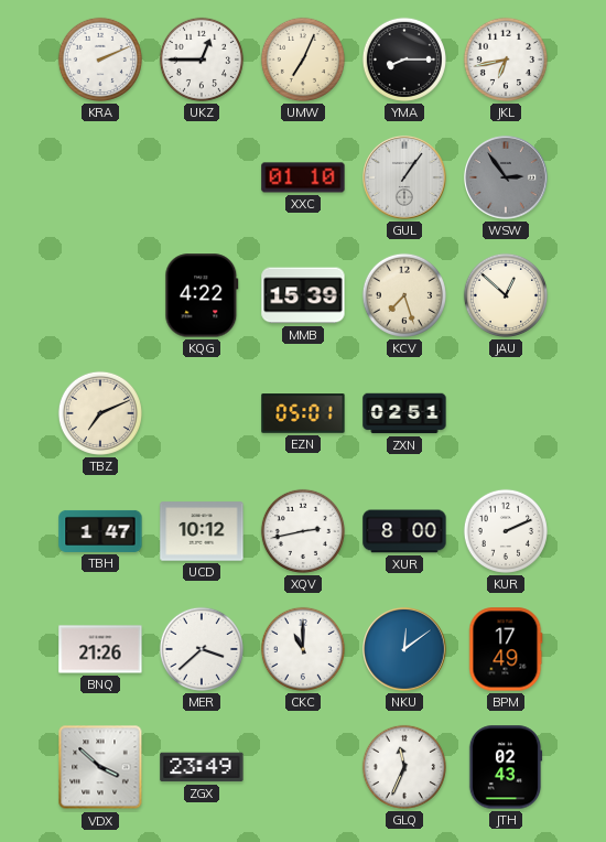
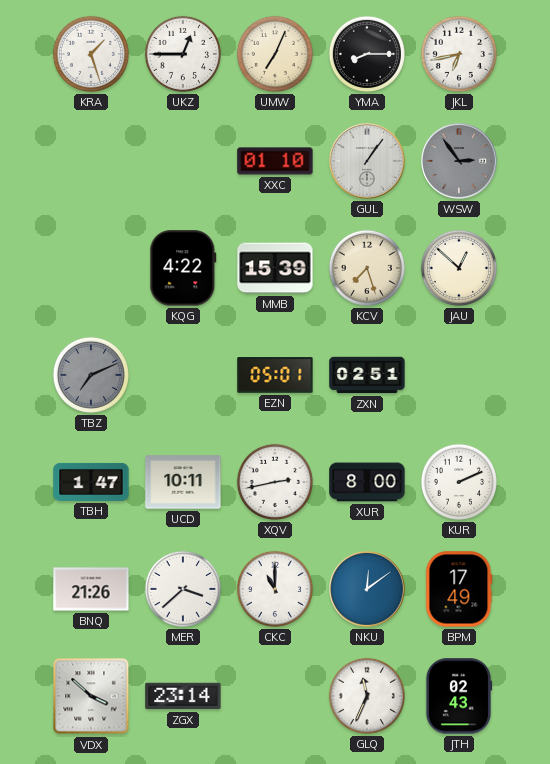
KRA: 2:11 -> 1:27
TBZ dial: cream -> grey
UCD: 10:12 -> 10:11
ZGX: 23:49 -> 23:14
